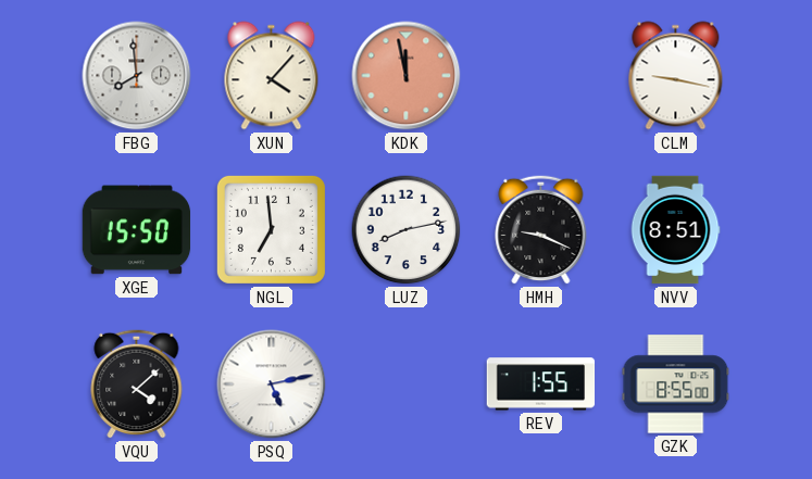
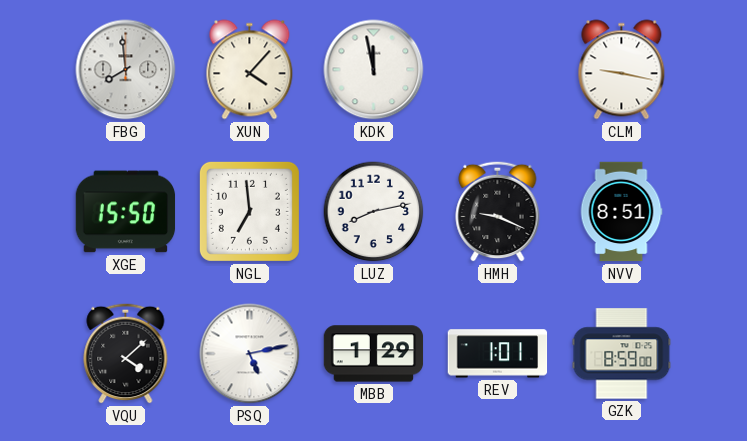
KDK dial: salmon -> white
MBB: none -> 1:29
REV: 1:55 -> 1:01
GZK: 8:55 -> 8:59
